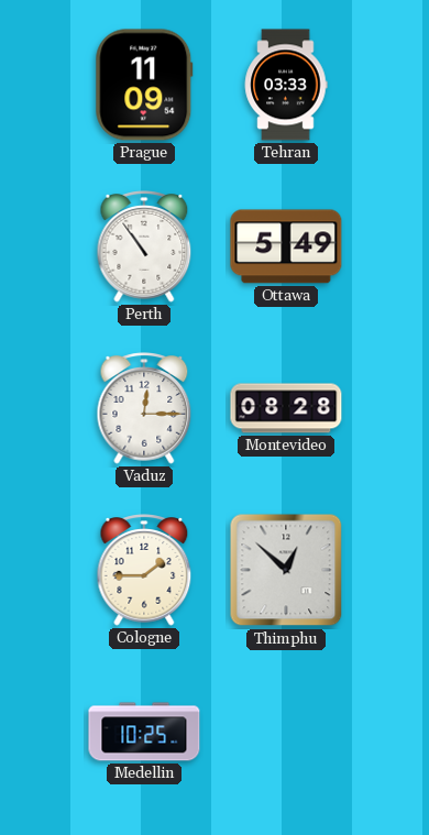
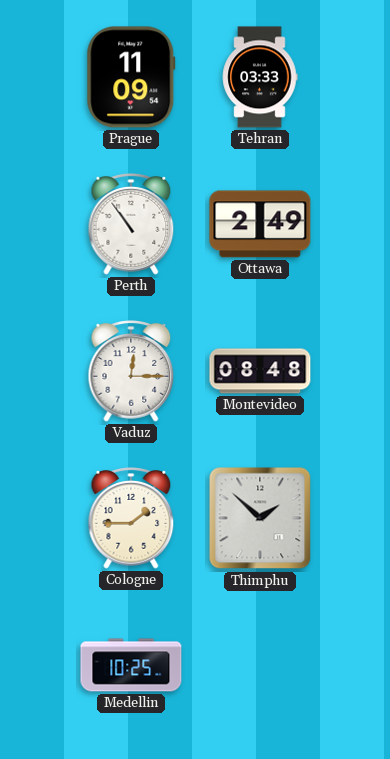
Ottawa: 5:49 -> 2:49
Montevideo: 08:28 -> 08:48
Thimphu: 12:52 -> 1:52
